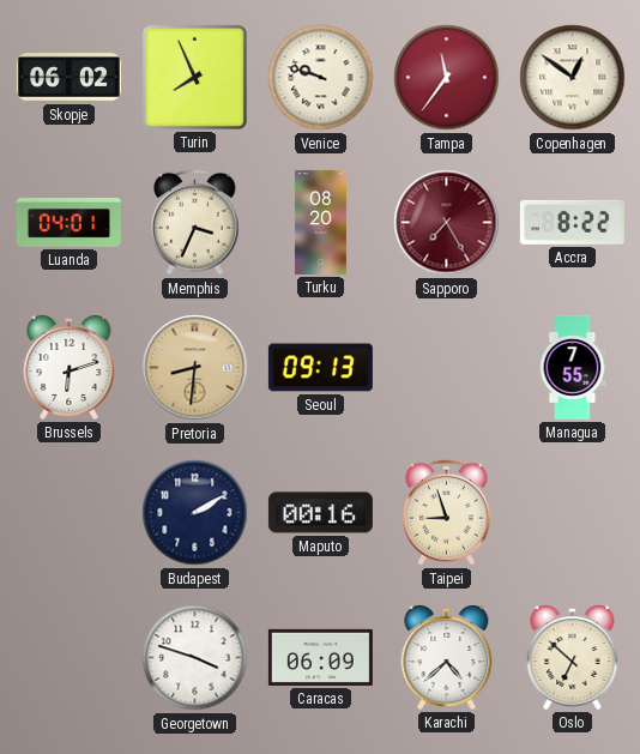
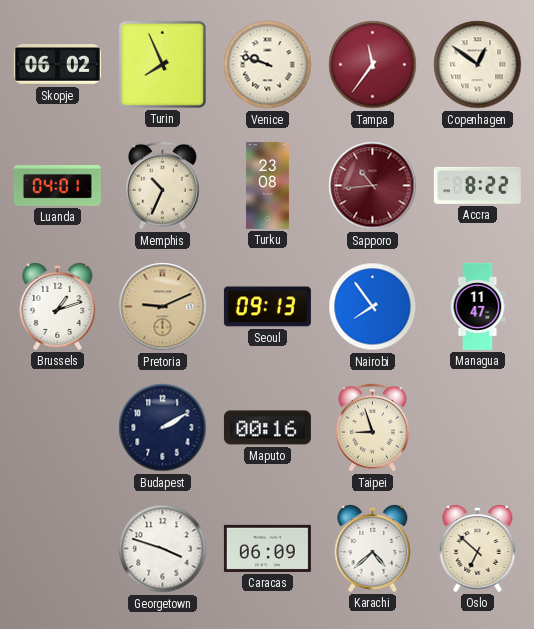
Memphis: 3:34 -> 10:34
Turku: 08:20 -> 23:08
Sapporo: 7:25 -> 10:44
Brussels: 6:12 -> 1:12
Pretoria: 8:31 -> 9:11
Nairobi: none -> 7:54
Managua: 7:55 -> 11:47
